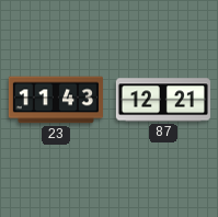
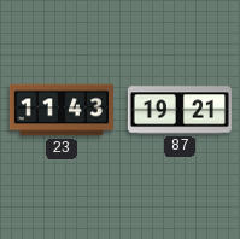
87: 12:21 -> 19:21
